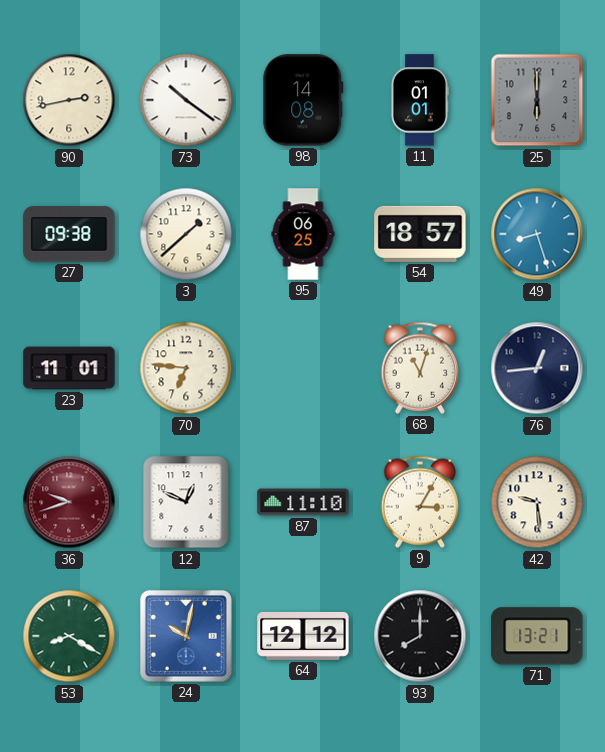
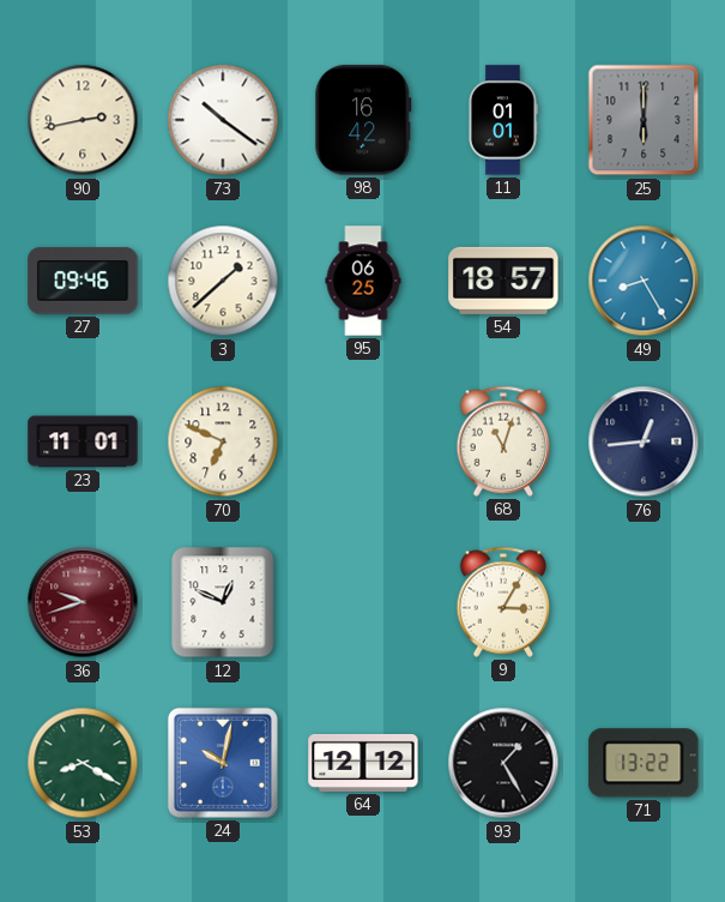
98: 14:08 -> 16:42
27: 09:38 -> 09:46
49: 8:27 -> 8:25
70: 6:46 -> 6:49
87: 11:10 -> none
42: 9:29 -> none
93: 8:00 -> 1:25
71: 13:21 -> 13:22
